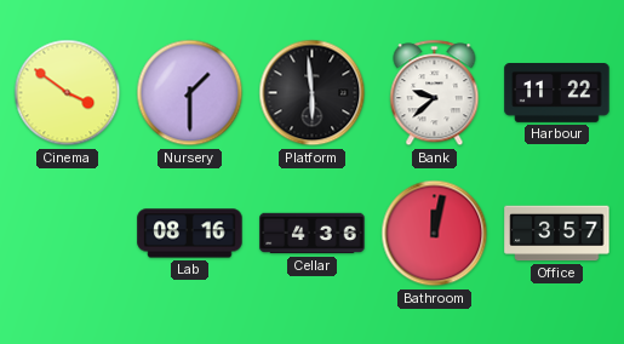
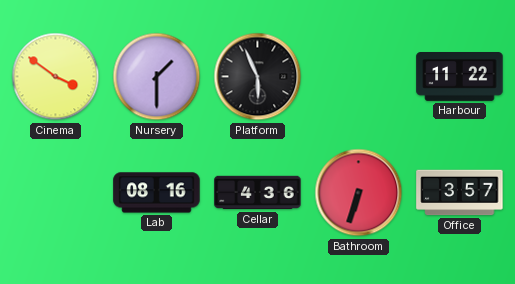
Platform: 5:59 -> 5:56
Bank: 9:38 -> none
Bathroom: 12:02 -> 6:33
